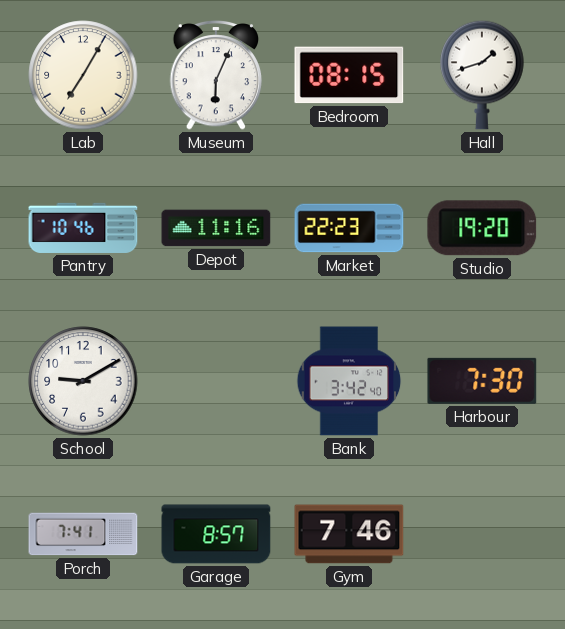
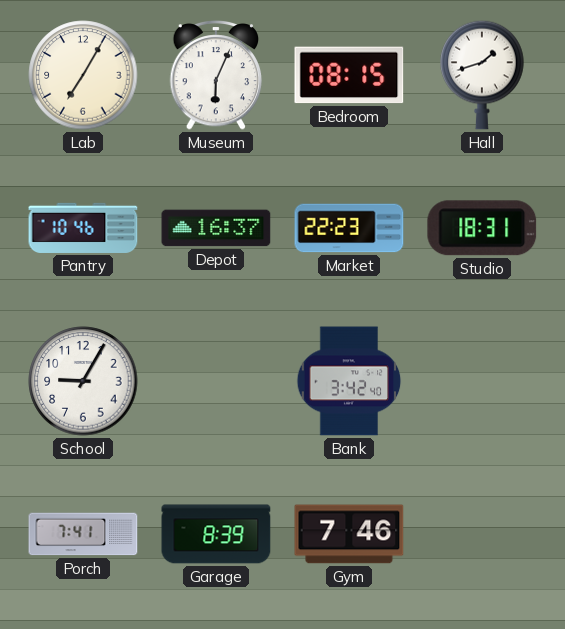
Depot: 11:16 -> 16:37
Studio: 19:20 -> 18:31
School: 9:10 -> 9:05
Harbour: 7:30 -> none
Garage: 8:57 -> 8:39
